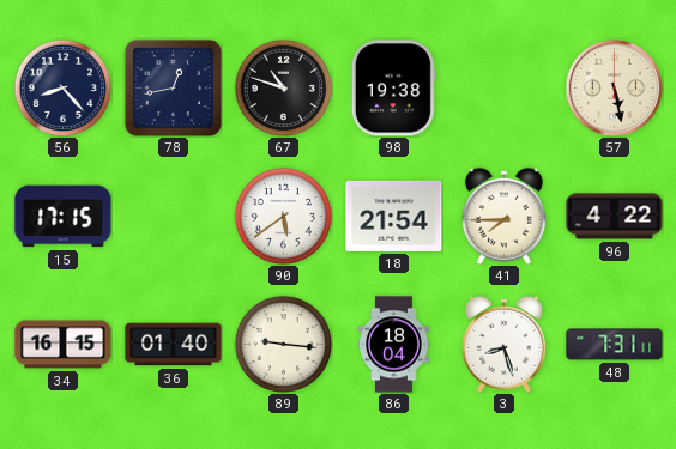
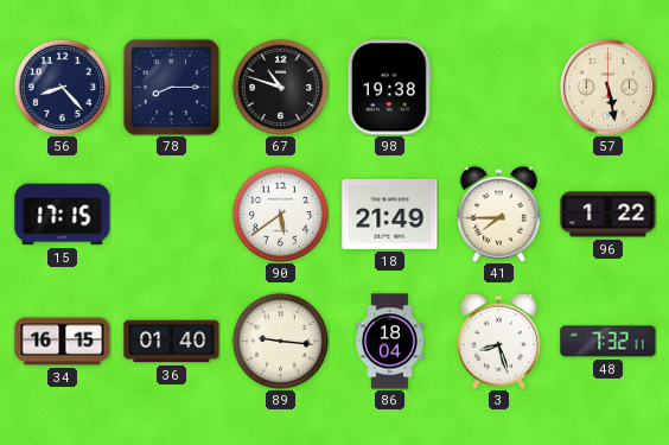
78: 12:43 -> 8:15
18: 21:54 -> 21:49
96: 4:22 -> 1:22
48: 7:31 -> 7:32
